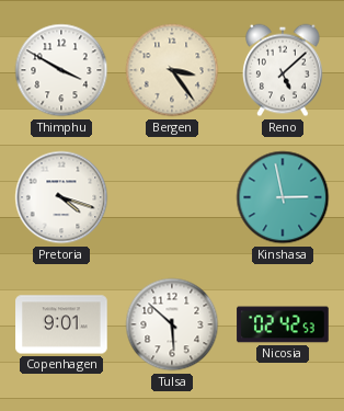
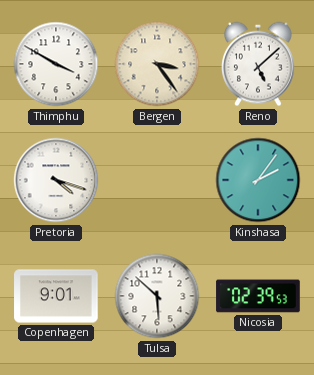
Kinshasa: 2:58 -> 2:06
Nicosia: 02:42 -> 02:39
